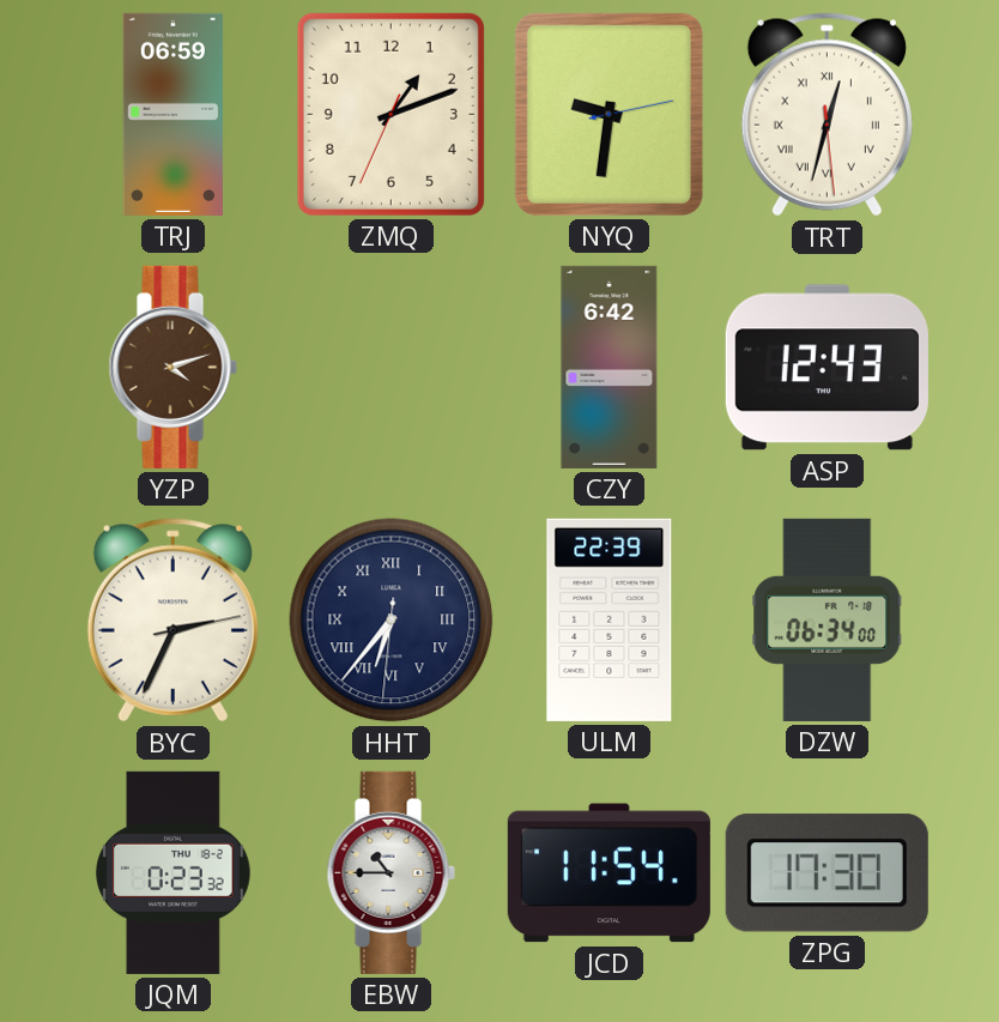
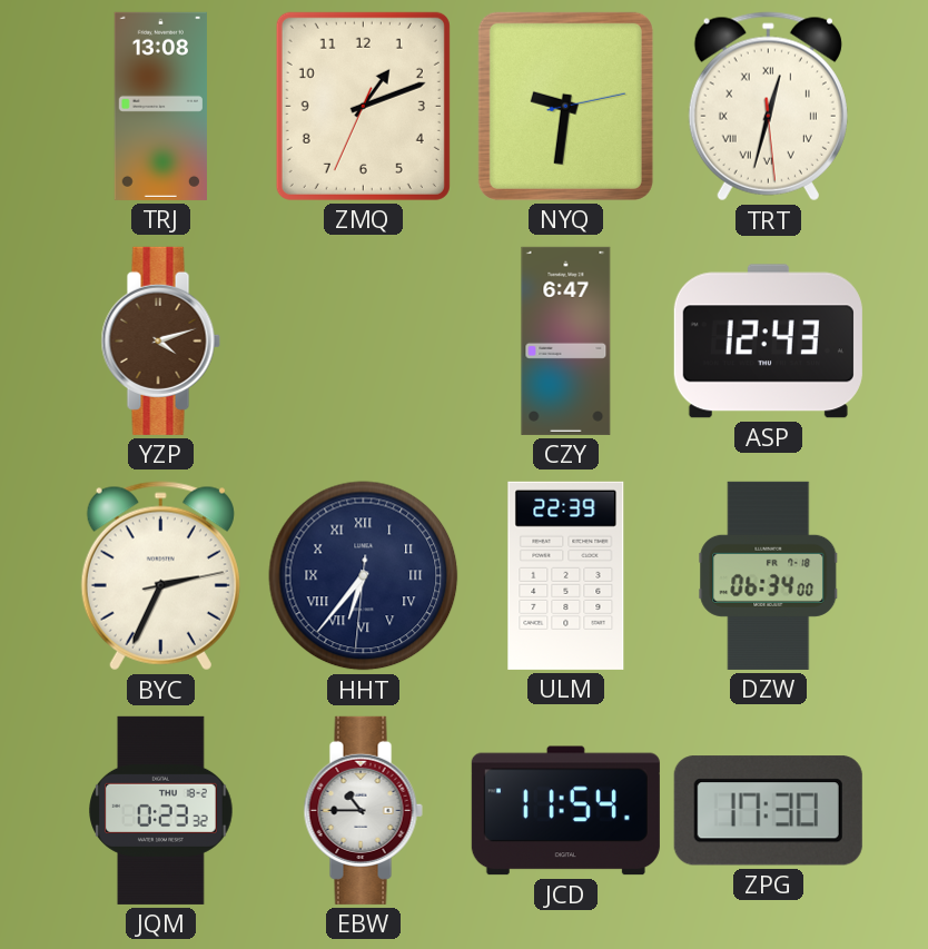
TRJ: 06:59 -> 13:08
CZY: 6:42 -> 6:47
